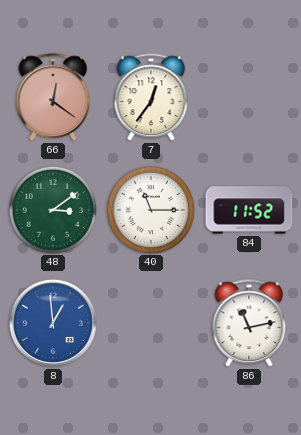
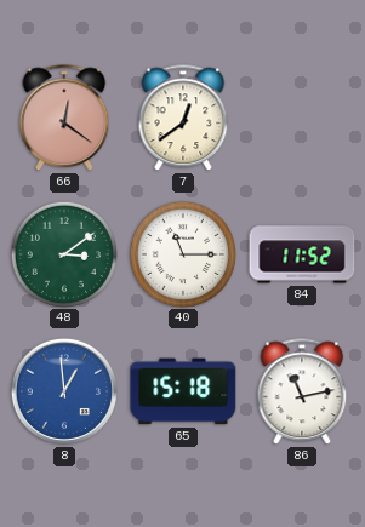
7: 12:36 -> 12:39
65: none -> 15:18
